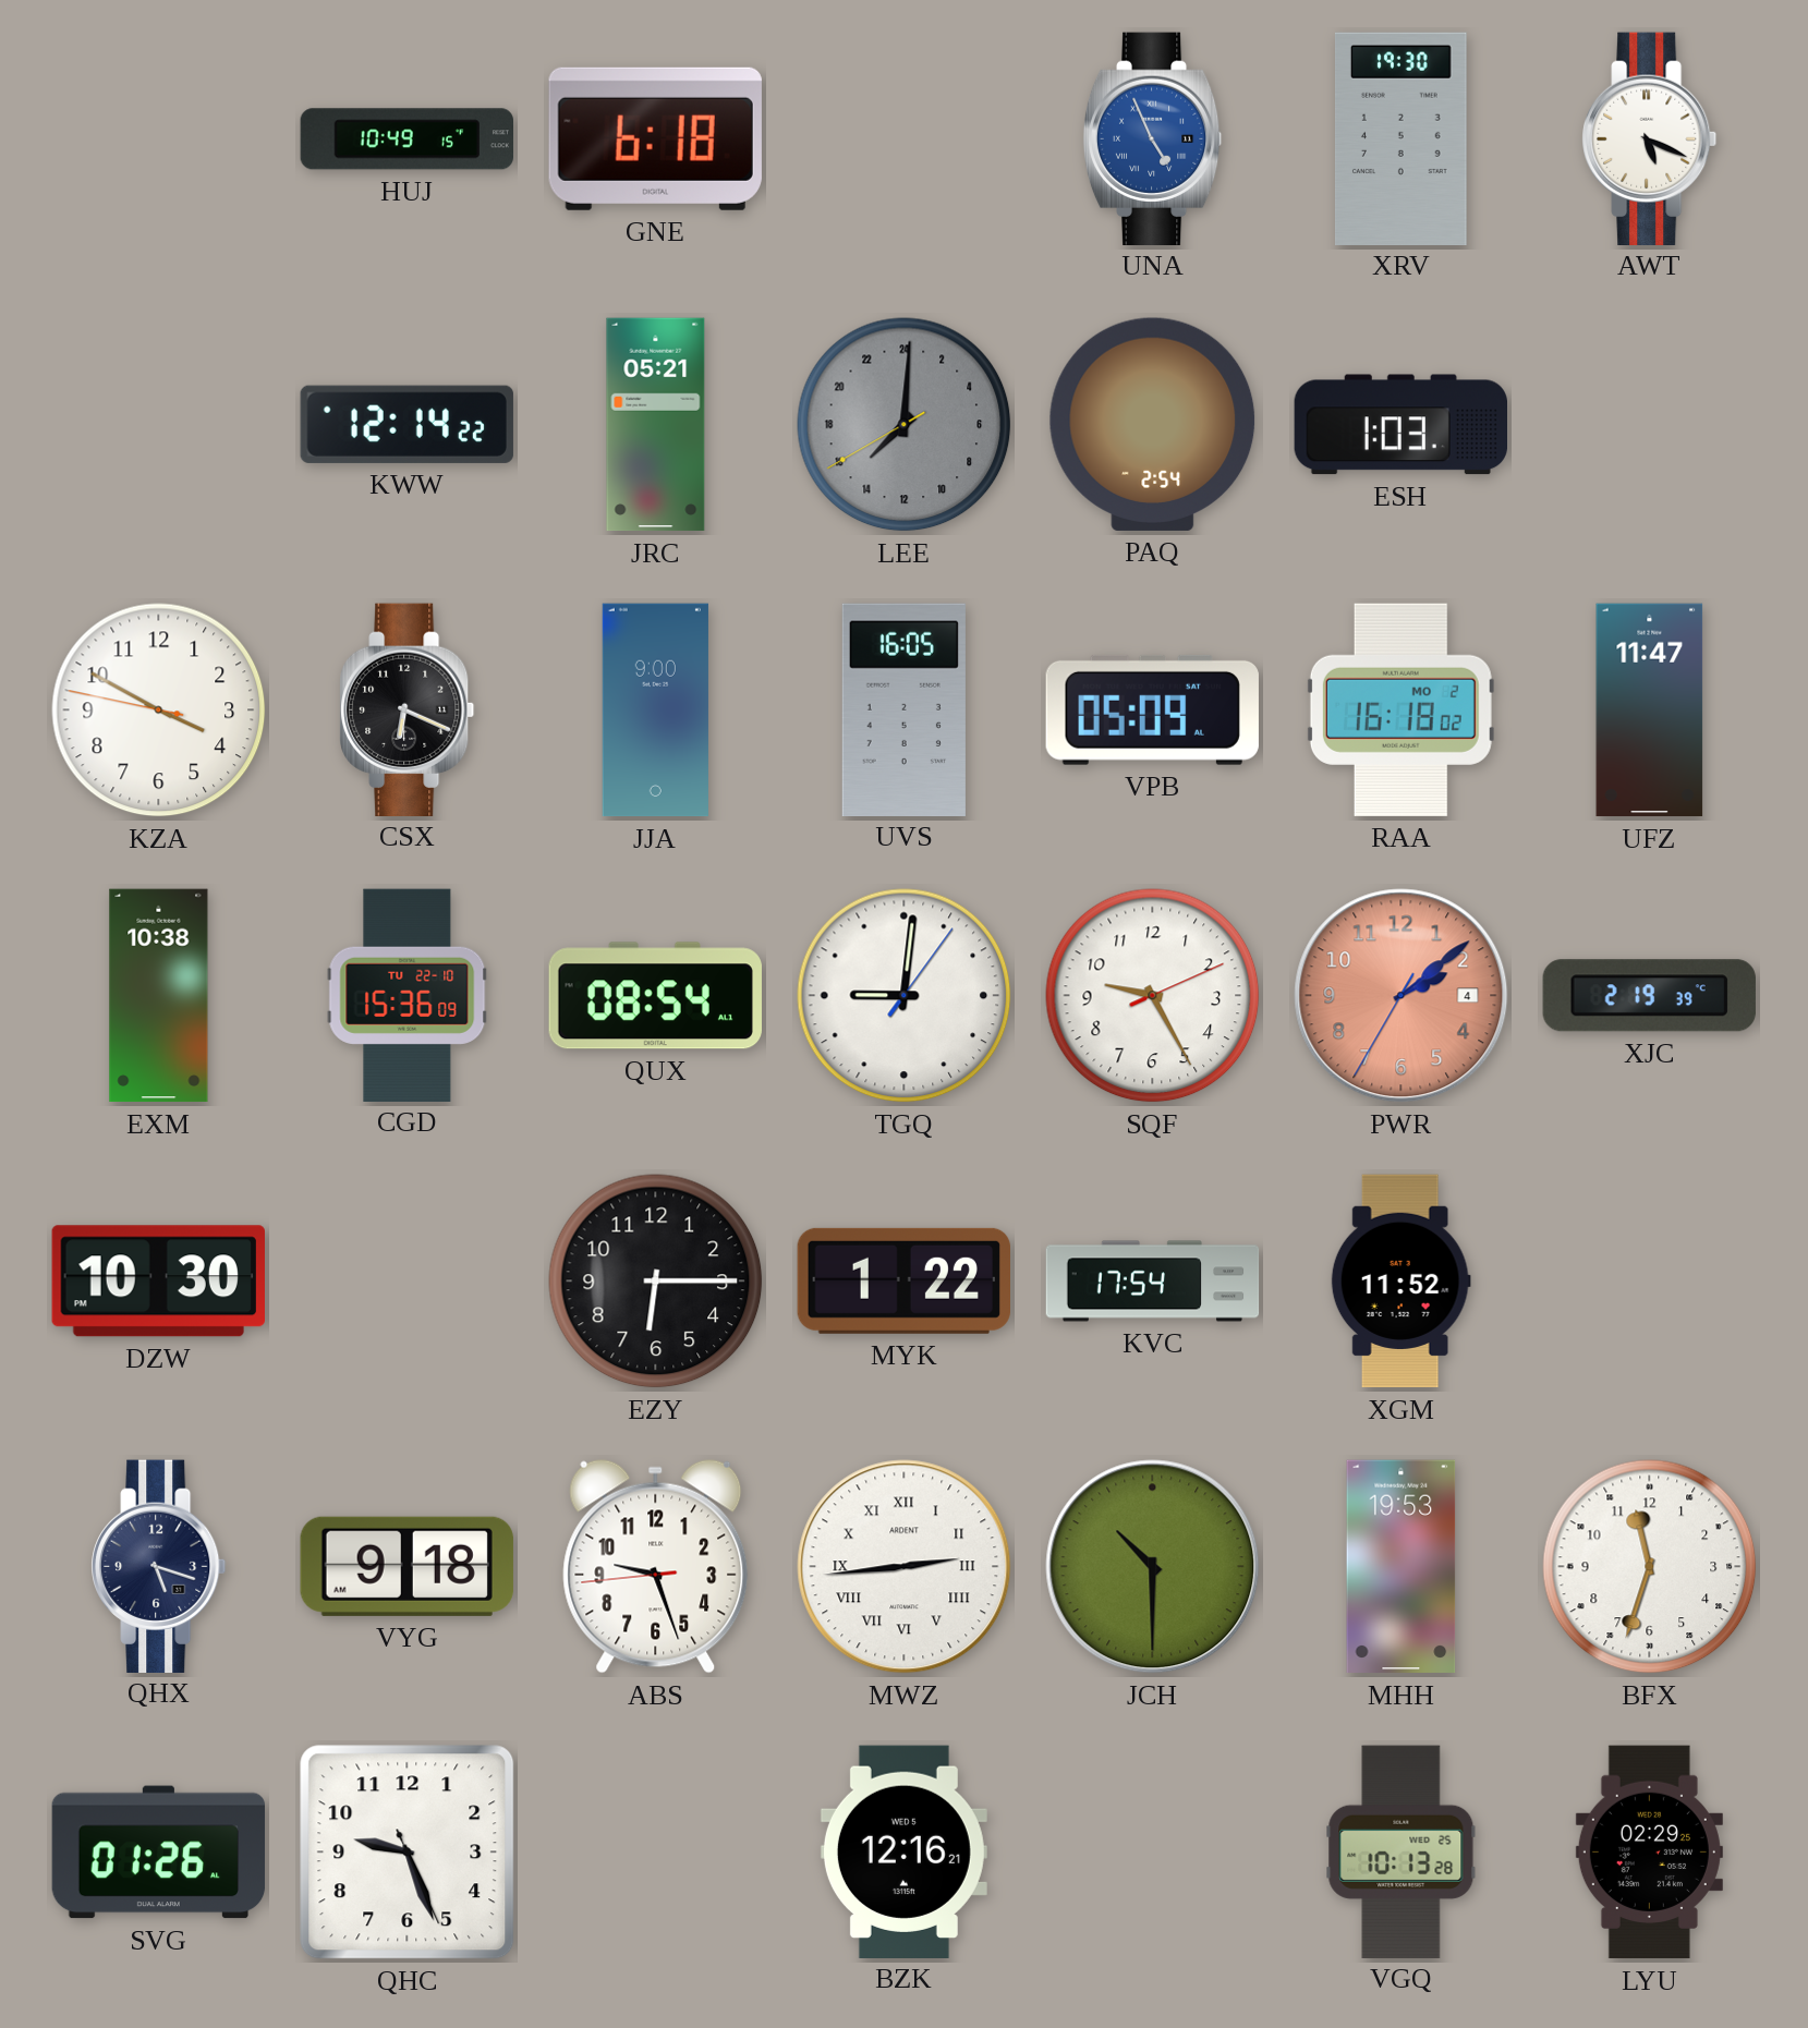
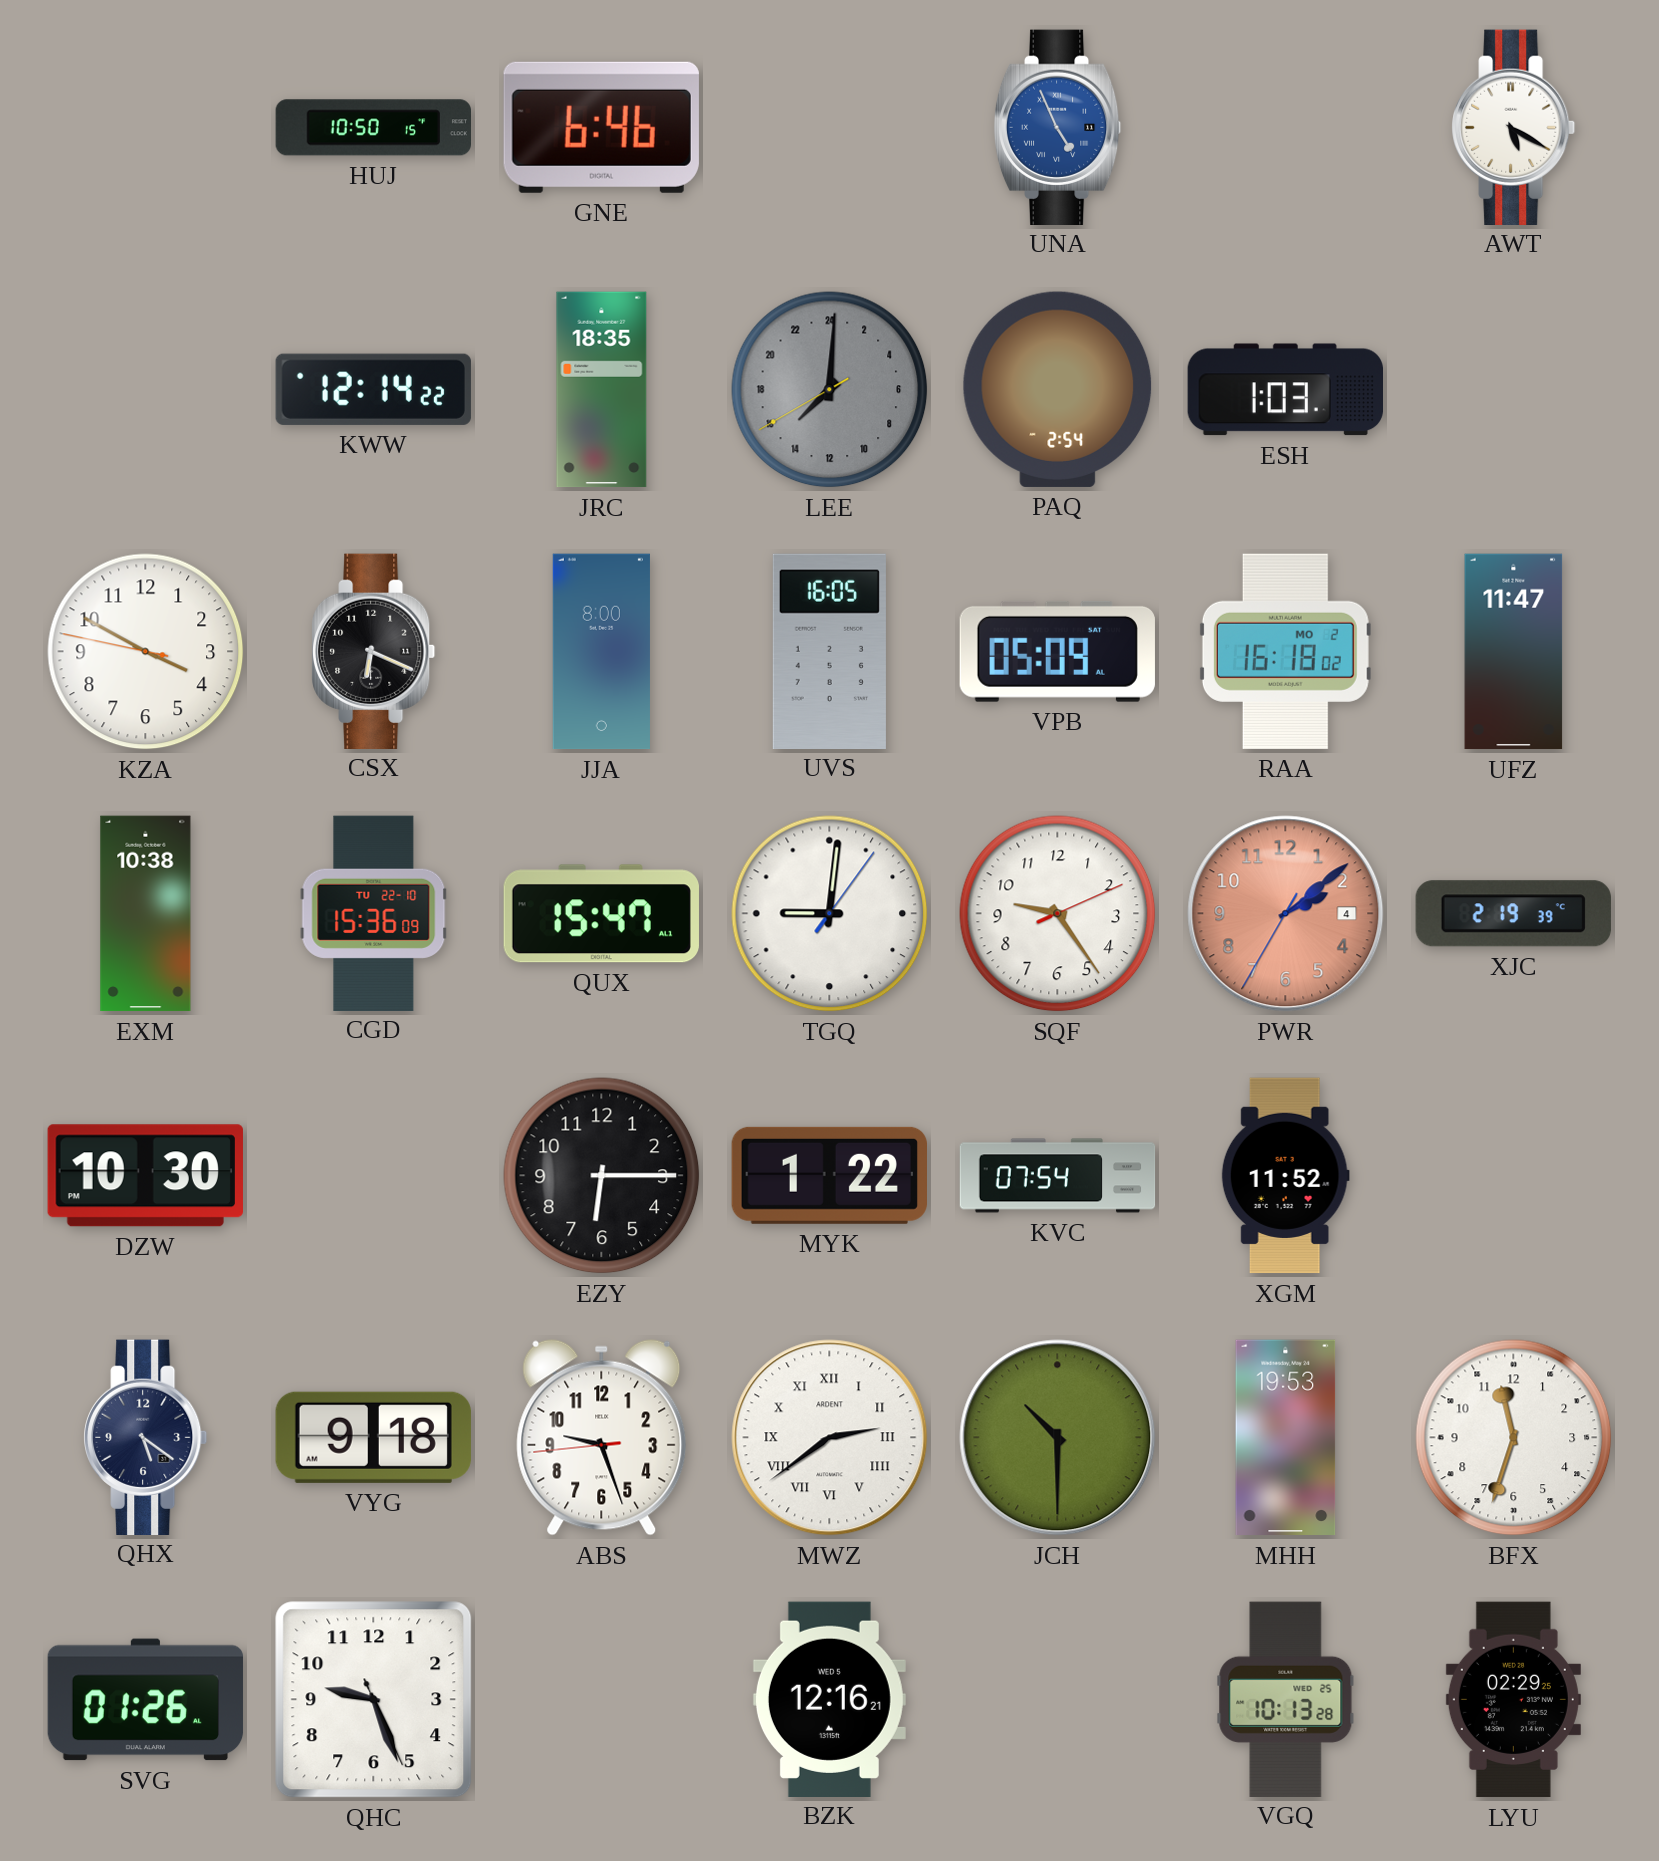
HUJ: 10:49 -> 10:50
GNE: 6:18 -> 6:46
XRV: 19:30 -> none
AWT: 5:19 -> 5:20
JRC: 05:21 -> 18:35
JJA: 9:00 -> 8:00
QUX: 08:54 -> 15:47
SQF: 9:25 -> 9:24
KVC: 17:54 -> 07:54
QHX: 5:18 -> 5:21
MWZ: 2:44 -> 2:39
